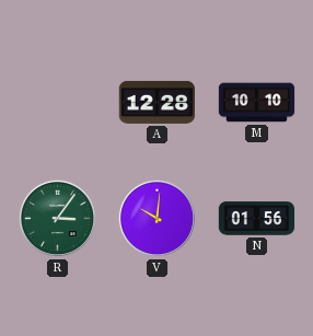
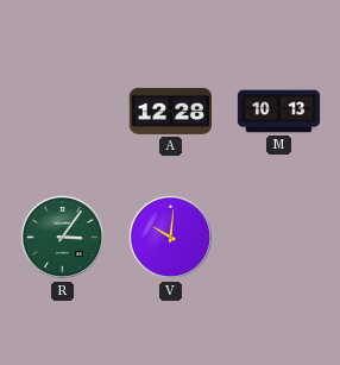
M: 10:10 -> 10:13
N: 01:56 -> none
